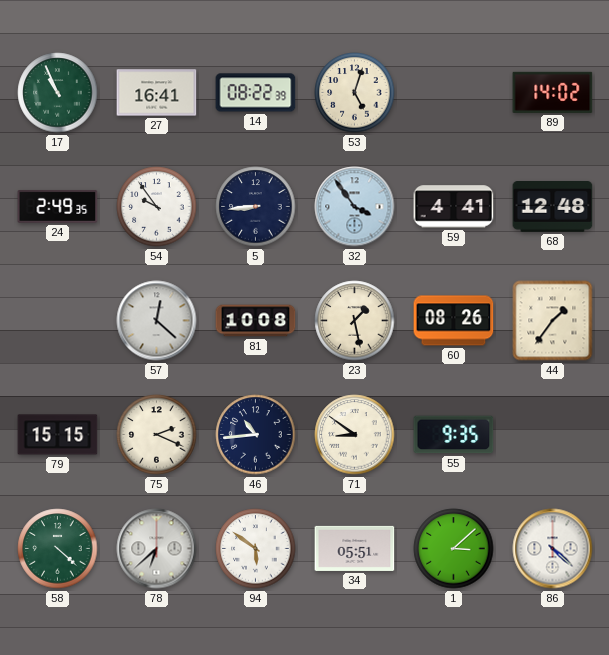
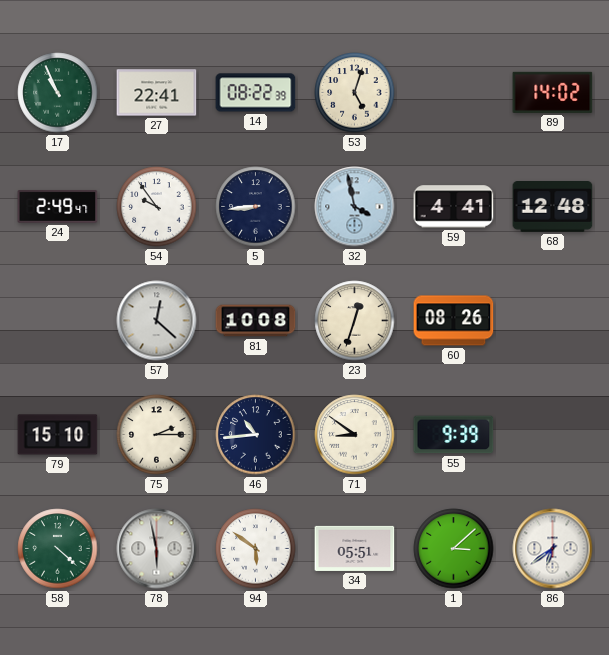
27: 16:41 -> 22:41
24: 2:49:35 -> 2:49:47
32: 3:54 -> 3:58
23: 1:28 -> 12:33
44: 1:36 -> none
79: 15:15 -> 15:10
75: 2:19 -> 2:15
55: 9:35 -> 9:39
78: 6:38 -> 5:58
86: 4:22 -> 6:39
